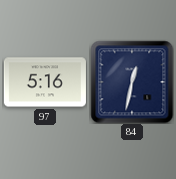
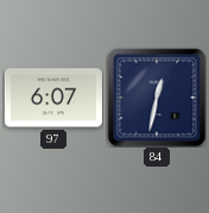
97: 5:16 -> 6:07
